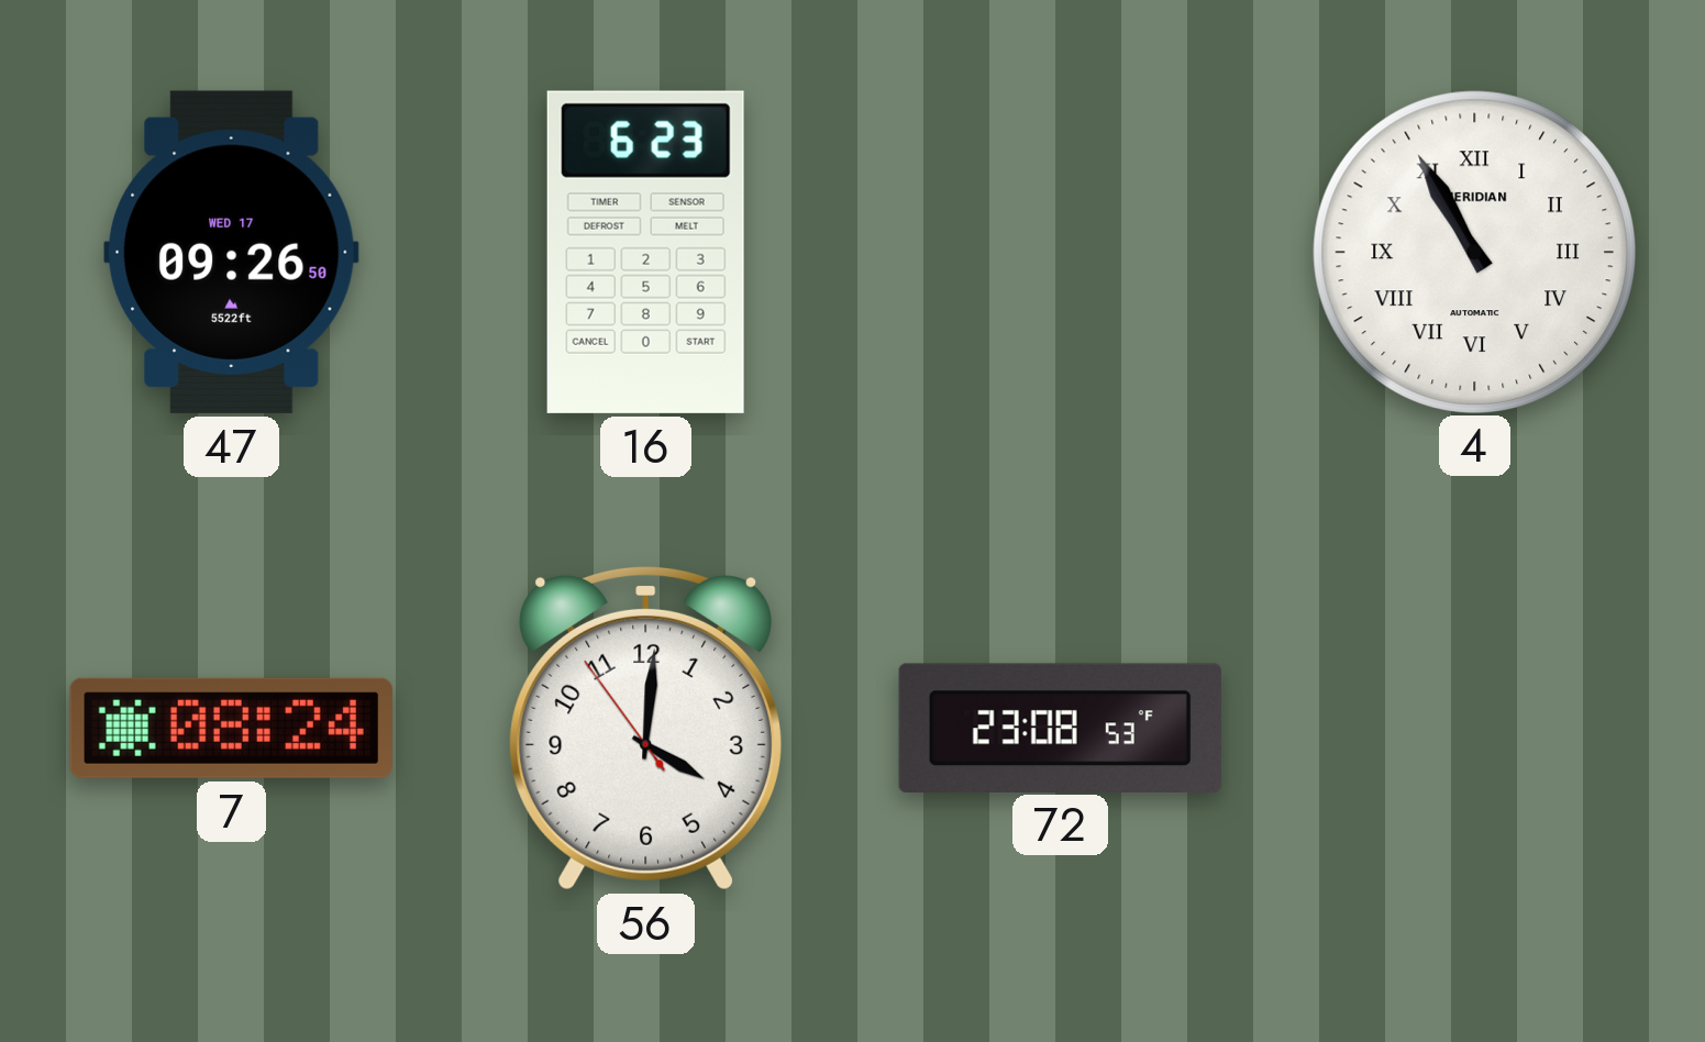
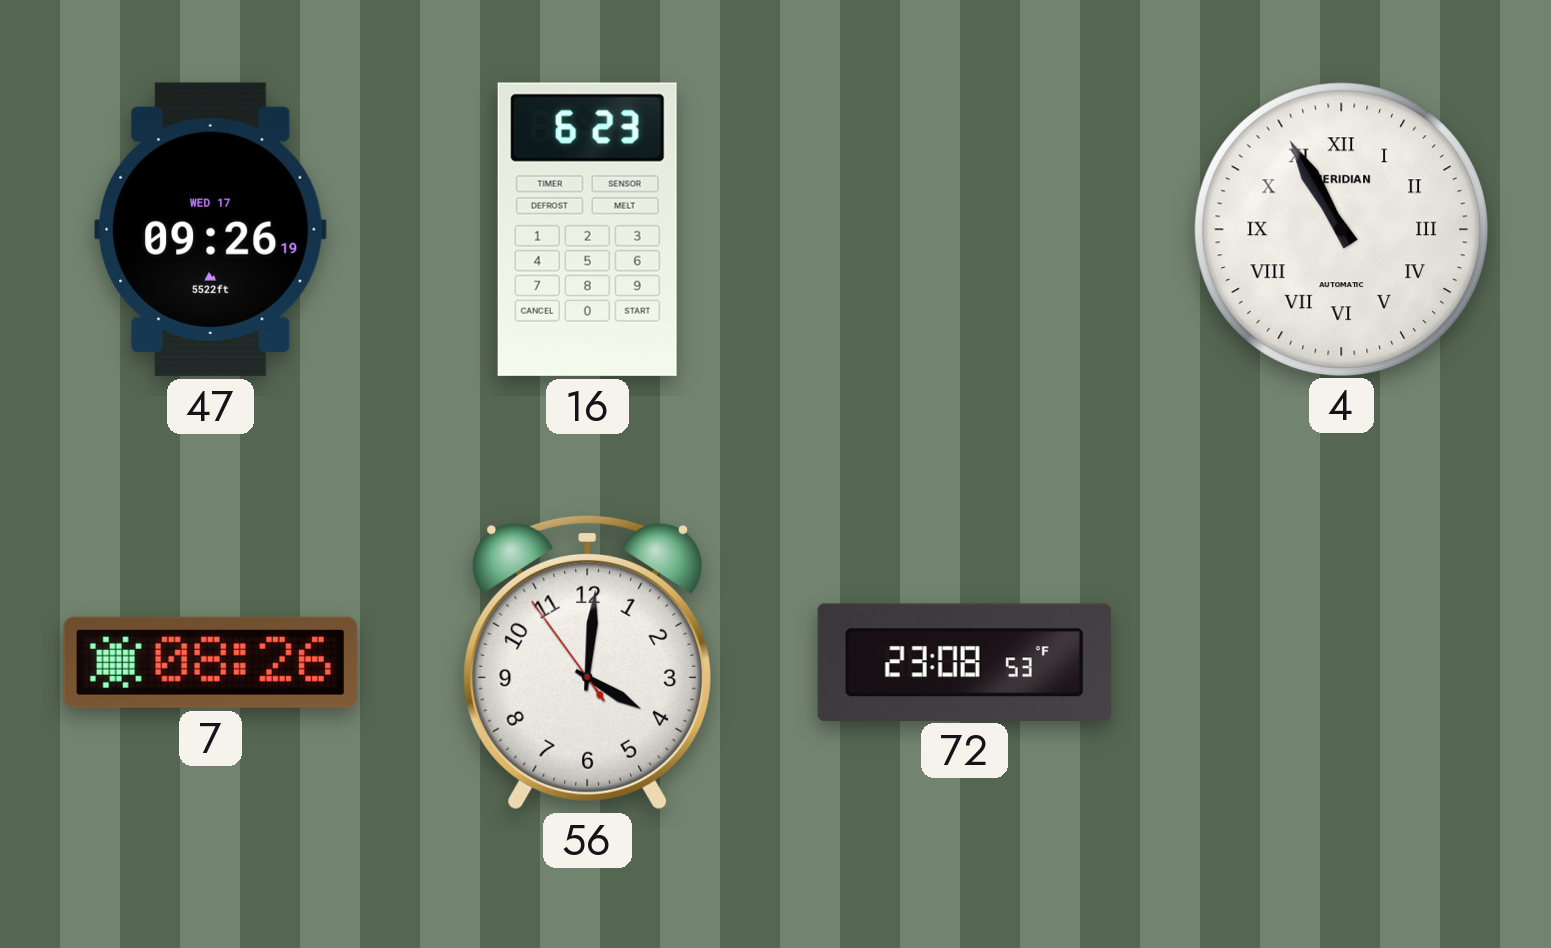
47: 09:26:50 -> 09:26:19
7: 08:24 -> 08:26
